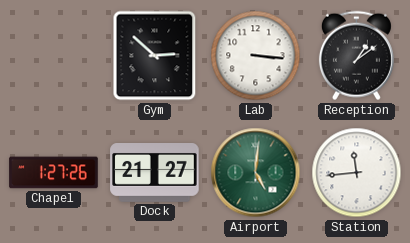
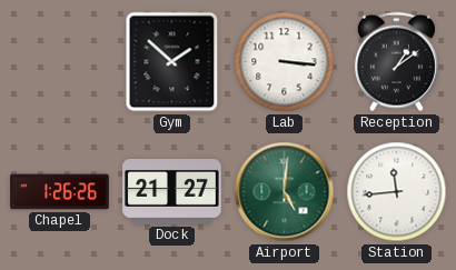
Gym: 2:52 -> 1:52
Chapel: 1:27 -> 1:26
